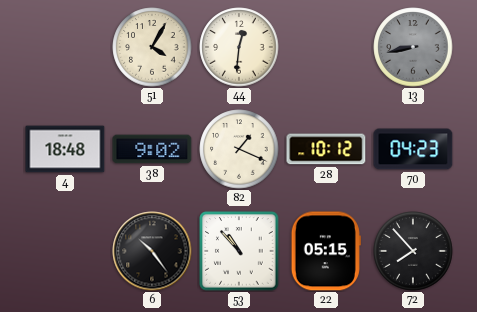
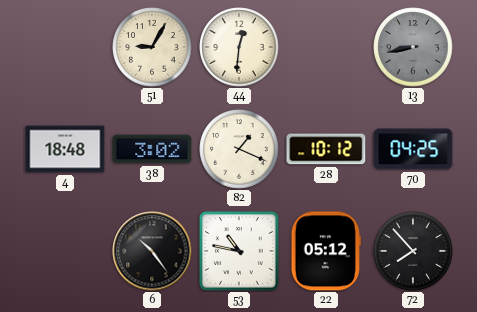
51: 4:05 -> 9:05
38: 9:02 -> 3:02
70: 04:23 -> 04:25
53: 10:53 -> 10:47
22: 05:15 -> 05:12
